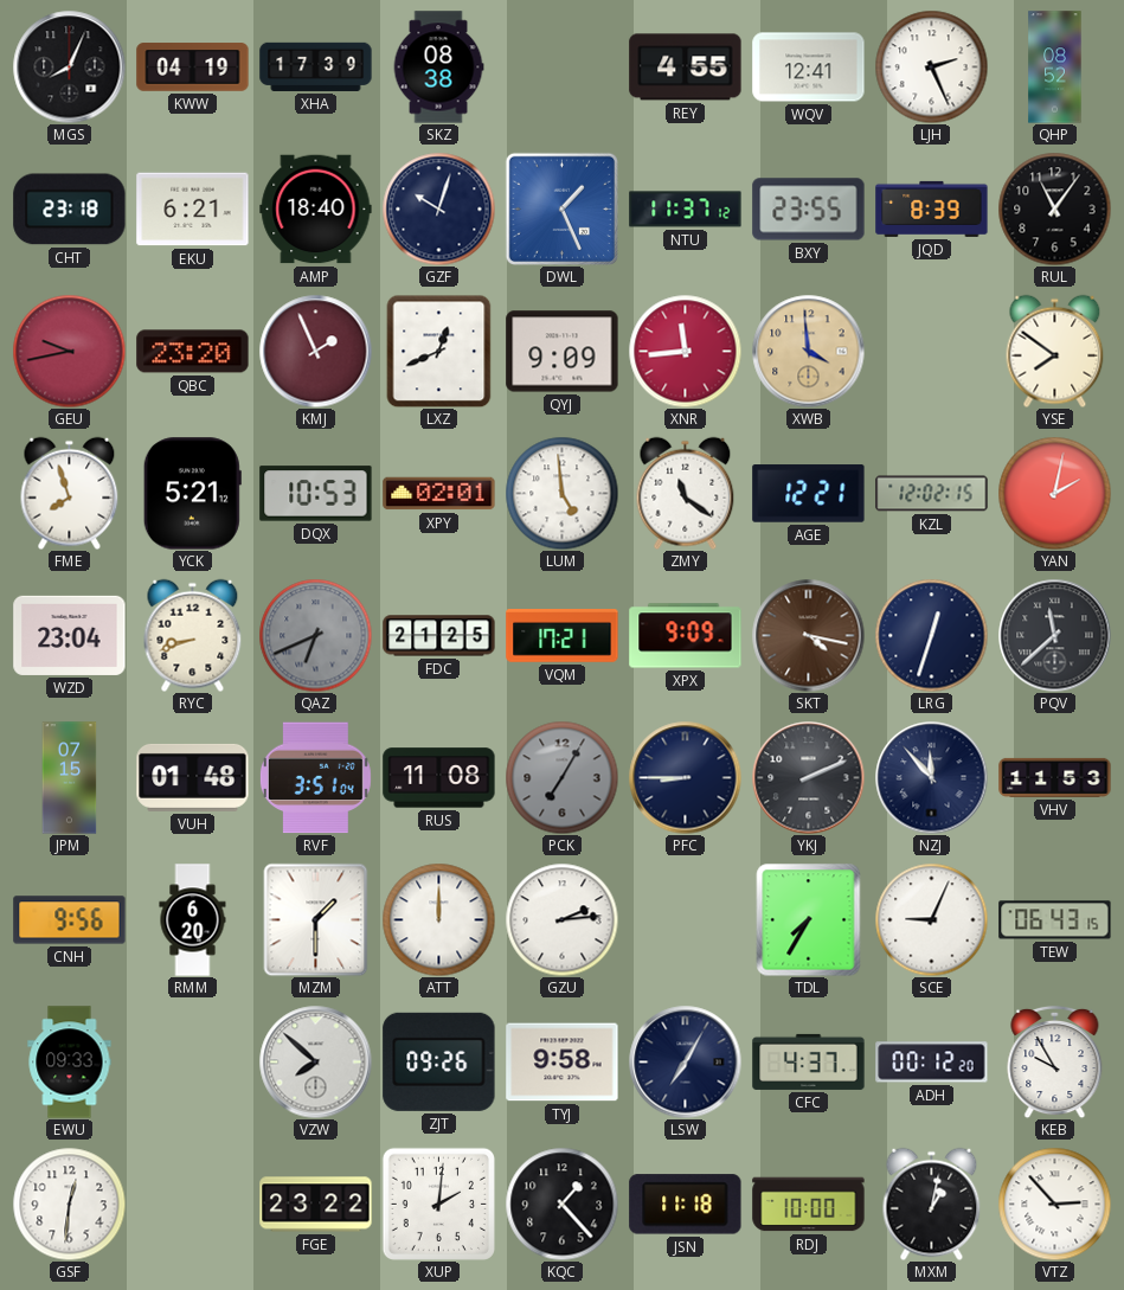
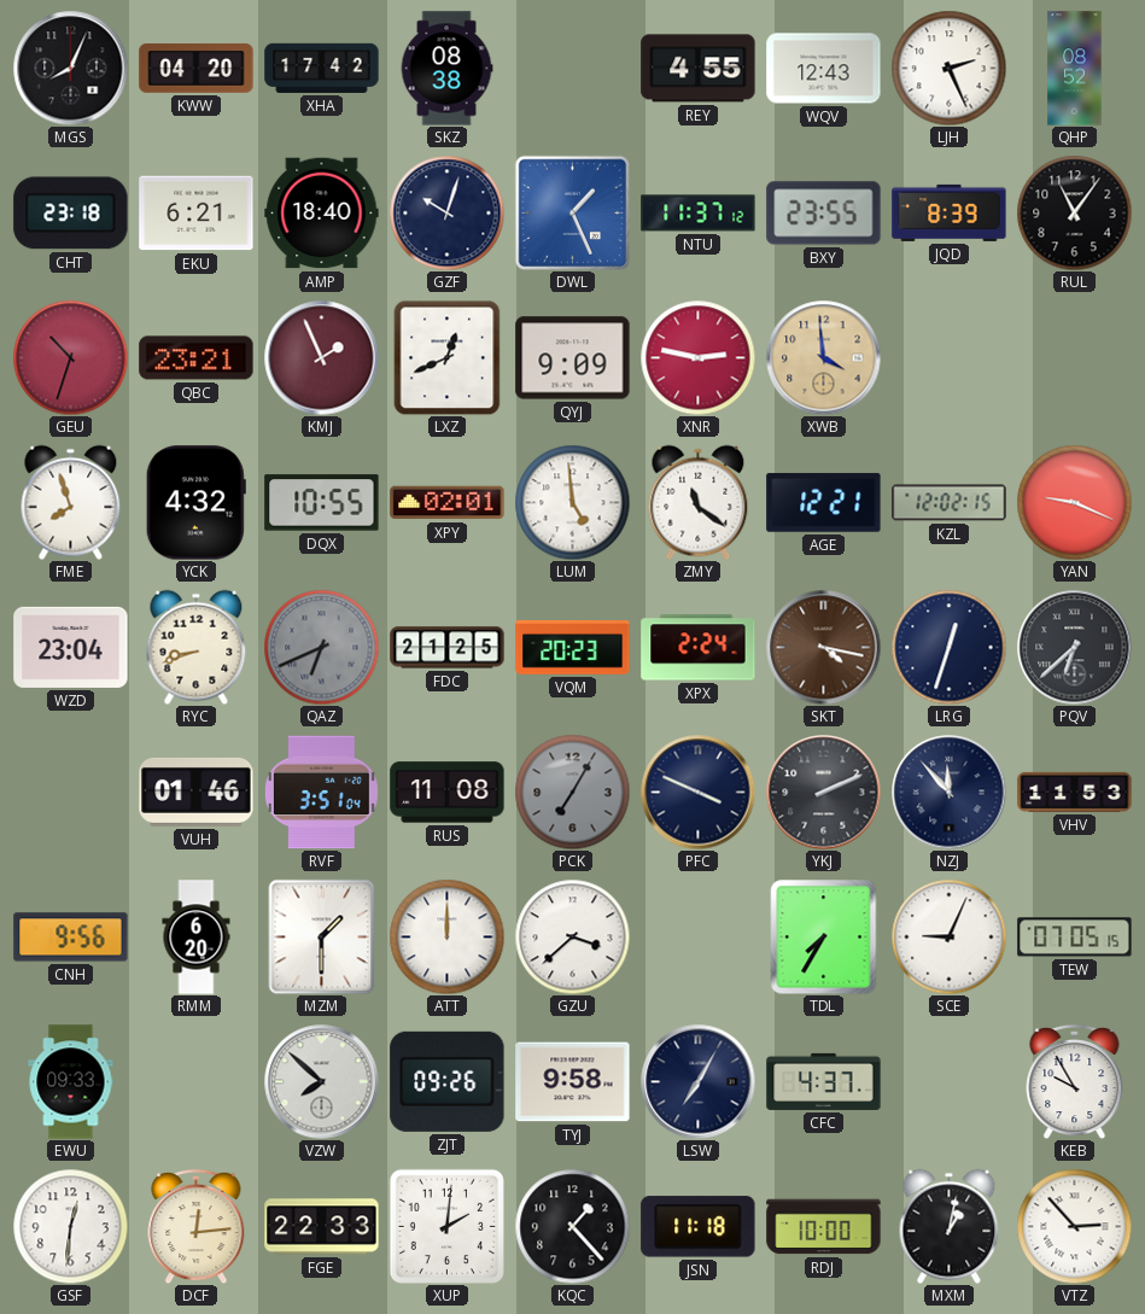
KWW: 04:19 -> 04:20
XHA: 17:39 -> 17:42
WQV: 12:41 -> 12:43
GEU: 9:43 -> 10:33
QBC: 23:20 -> 23:21
XNR: 11:44 -> 2:47
YSE: 7:51 -> none
YCK: 5:21 -> 4:32
DQX: 10:53 -> 10:55
YAN: 2:02 -> 9:19
VQM: 17:21 -> 20:23
XPX: 9:09 -> 2:24
PQV: 11:38 -> 6:38
JPM: 07:15 -> none
VUH: 01:48 -> 01:46
PFC: 8:45 -> 3:49
GZU: 2:14 -> 3:38
TEW: 06:43 -> 07:05
ADH: 00:12 -> none
DCF: none -> 12:14
FGE: 23:22 -> 22:33
